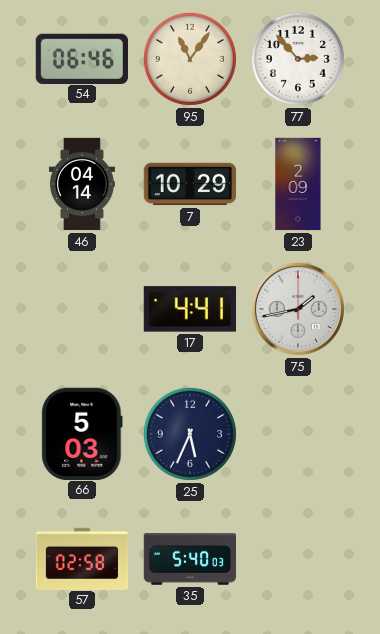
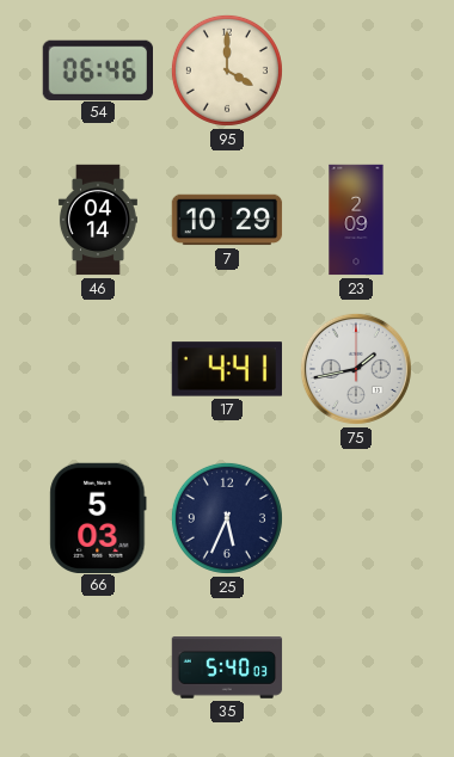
95: 11:06 -> 4:00
77: 2:53 -> none
57: 02:58 -> none
